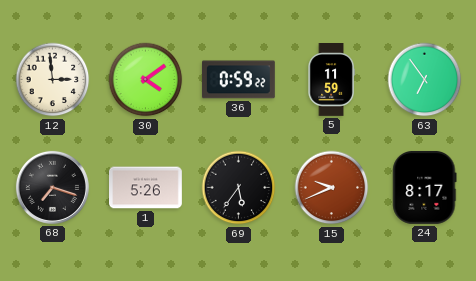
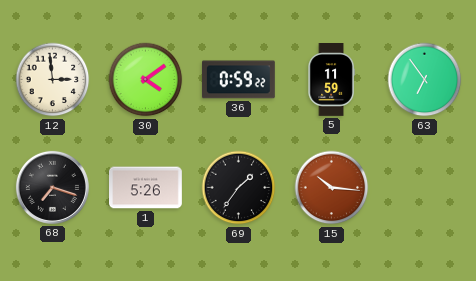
69: 5:36 -> 1:36
15: 9:41 -> 10:16
24: 8:17 -> none
